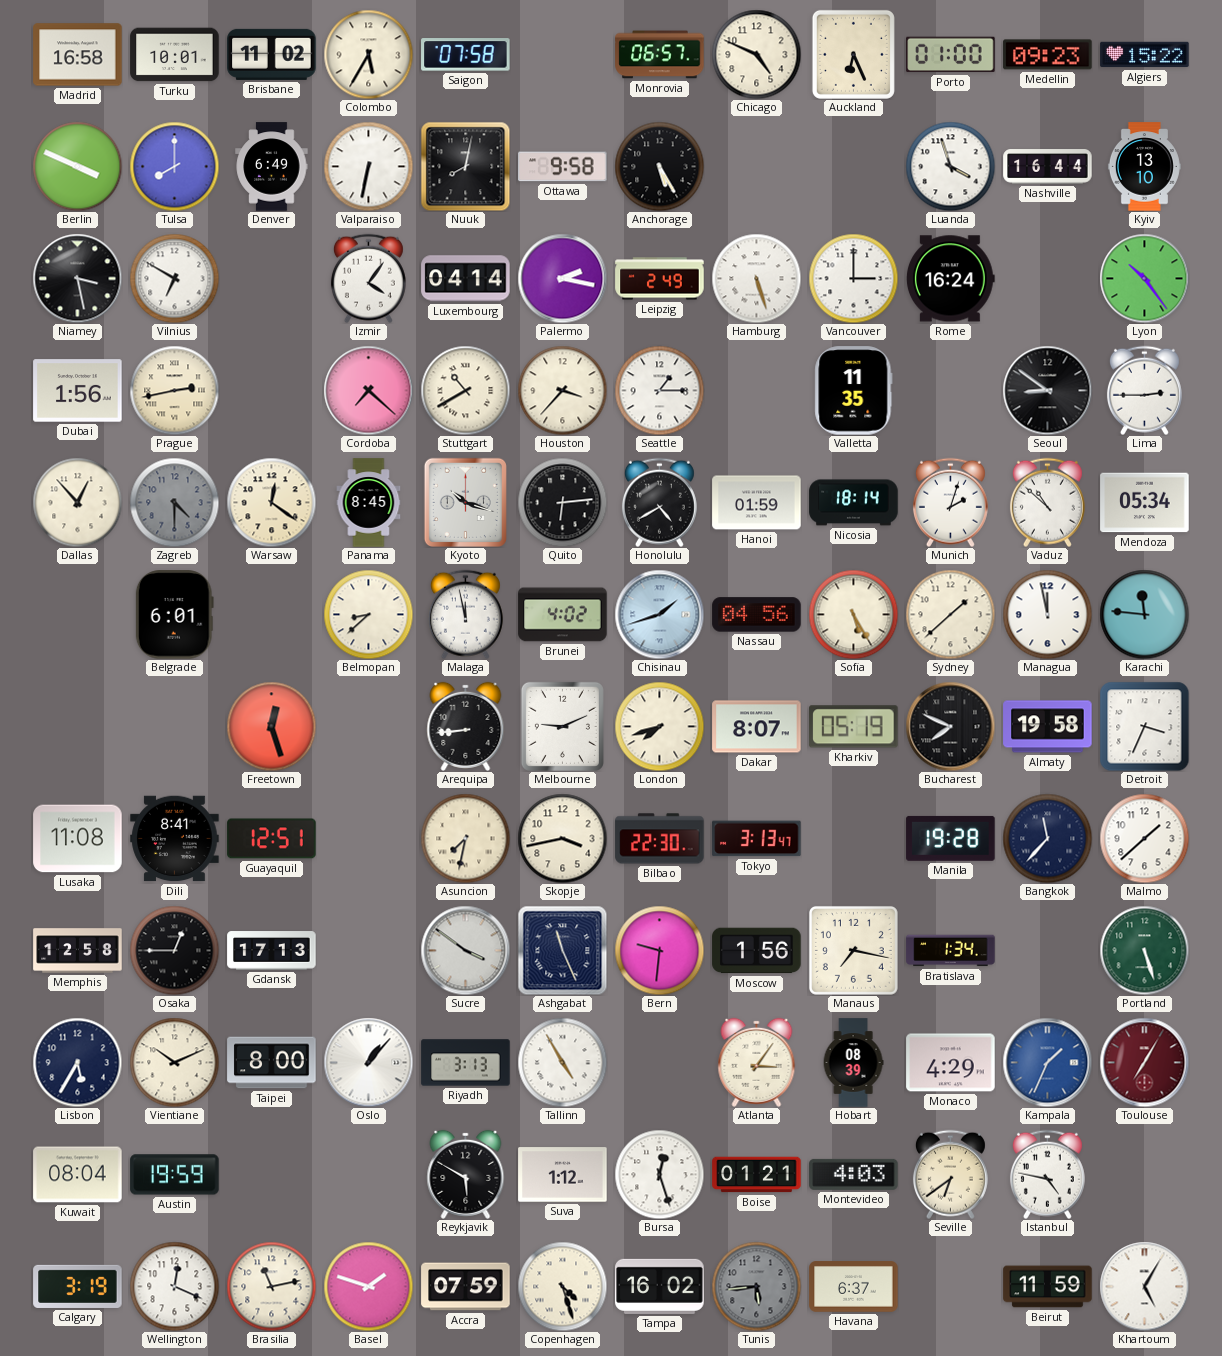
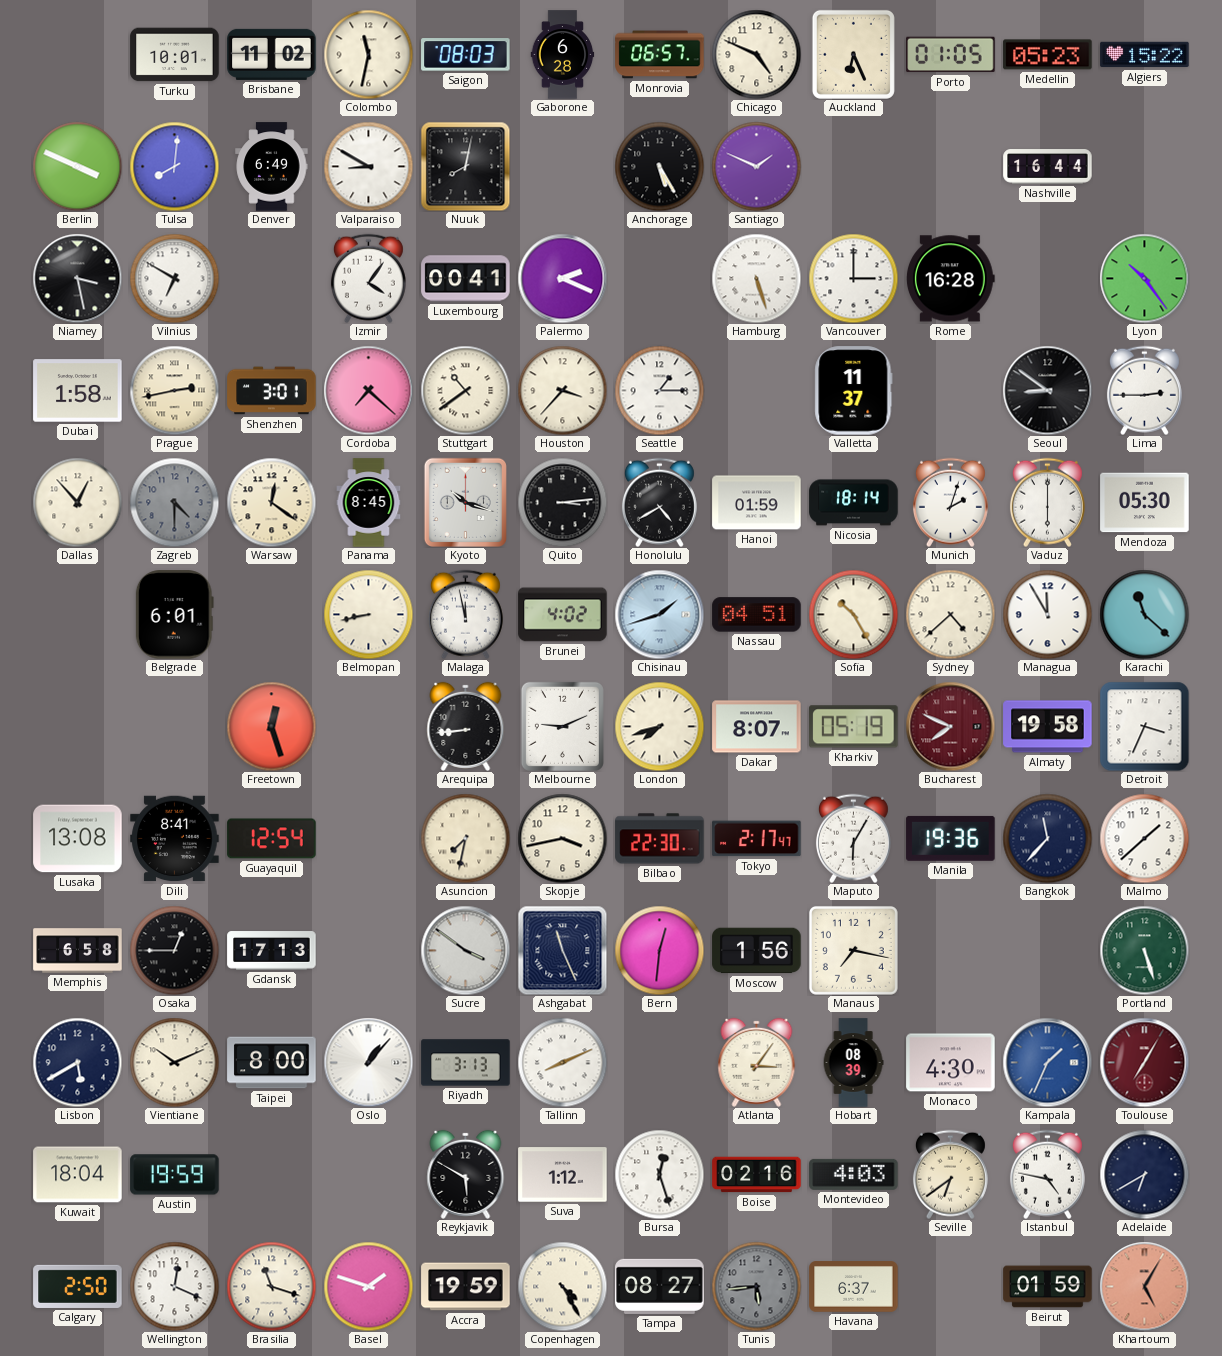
Madrid: 16:58 -> none
Colombo: 5:35 -> 11:32
Saigon: 07:58 -> 08:03
Gaborone: none -> 6:28
Porto: 01:00 -> 01:05
Medellin: 09:23 -> 05:23
Tulsa: 8:00 -> 8:01
Valparaiso: 6:32 -> 8:50
Ottawa: 9:58 -> none
Santiago: none -> 1:49
Luanda: 3:57 -> none
Kyiv: 13:10 -> none
Luxembourg: 04:14 -> 00:41
Palermo: 2:17 -> 2:19
Leipzig: 2:49 -> none
Rome: 16:24 -> 16:28
Dubai: 1:56 -> 1:58
Shenzhen: none -> 3:01
Stuttgart: 10:40 -> 10:39
Valletta: 11:35 -> 11:37
Quito: 6:14 -> 3:14
Vaduz: 10:52 -> 6:00
Mendoza: 05:34 -> 05:30
Belmopan: 8:38 -> 8:43
Nassau: 04:56 -> 04:51
Sofia: 5:25 -> 10:25
Sydney: 1:38 -> 4:38
Managua: 11:58 -> 11:55
Karachi: 11:46 -> 11:22
Bucharest dial: black -> burgundy
Lusaka: 11:08 -> 13:08
Guayaquil: 12:51 -> 12:54
Tokyo: 3:13 -> 2:17
Maputo: none -> 6:05
Manila: 19:28 -> 19:36
Memphis: 12:58 -> 6:58
Bern: 9:31 -> 12:31
Bratislava: 1:34 -> none
Lisbon: 5:35 -> 5:40
Tallinn: 4:55 -> 8:11
Monaco: 4:29 -> 4:30
Kuwait: 08:04 -> 18:04
Boise: 01:21 -> 02:16
Adelaide: none -> 6:40
Calgary: 3:19 -> 2:50
Brasilia: 11:13 -> 11:18
Accra: 07:59 -> 19:59
Copenhagen: 4:27 -> 4:25
Tampa: 16:02 -> 08:27
Beirut: 11:59 -> 01:59
Khartoum dial: white -> salmon
